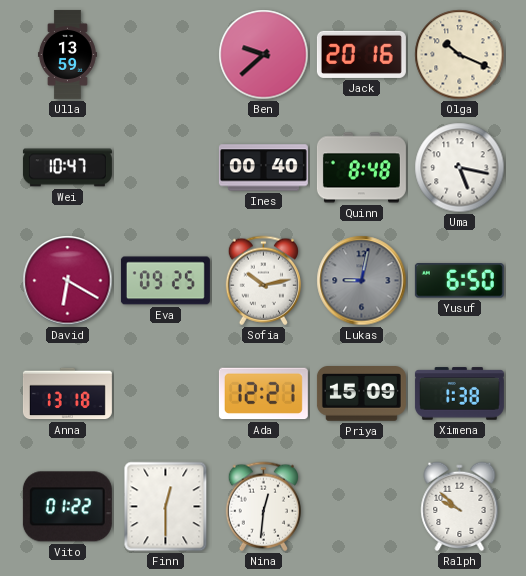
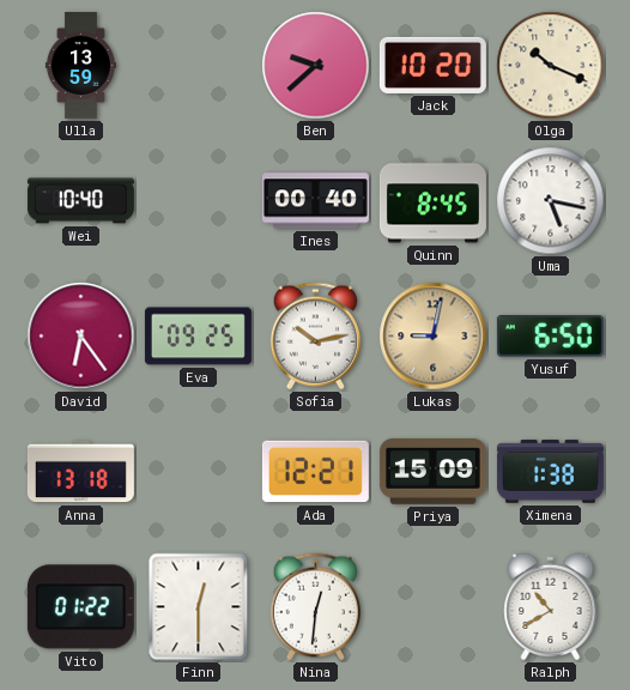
Jack: 20:16 -> 10:20
Wei: 10:47 -> 10:40
Quinn: 8:48 -> 8:45
David: 6:20 -> 6:24
Lukas dial: grey -> champagne
Ralph: 9:52 -> 10:40
